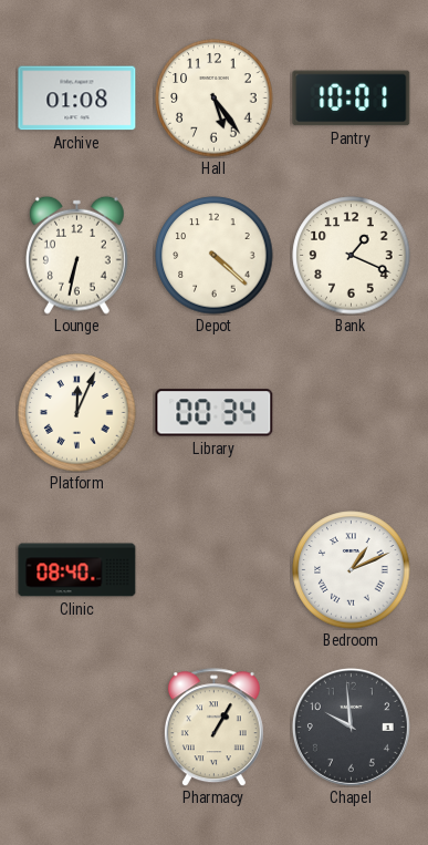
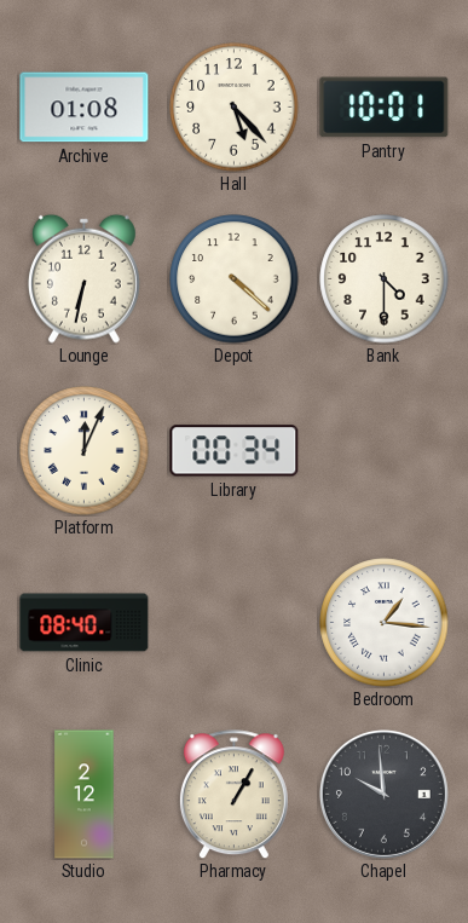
Hall: 5:24 -> 5:23
Bank: 1:19 -> 4:30
Bedroom: 1:11 -> 1:16
Studio: none -> 2:12
